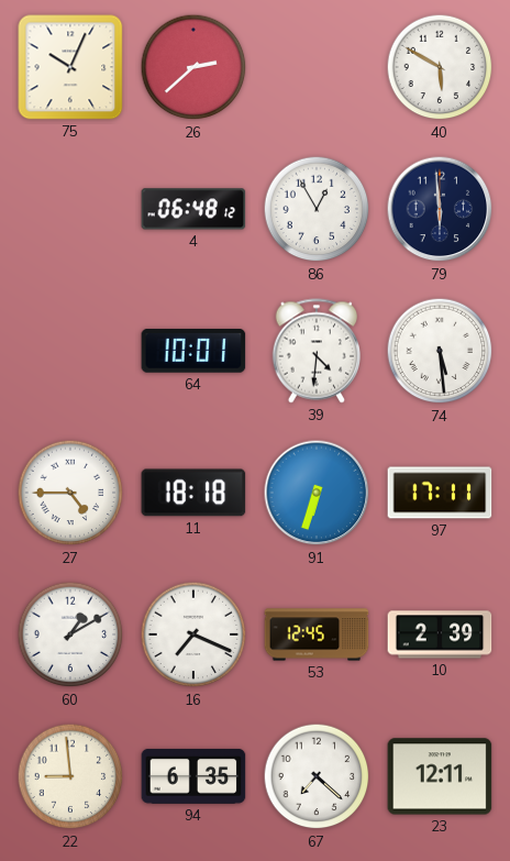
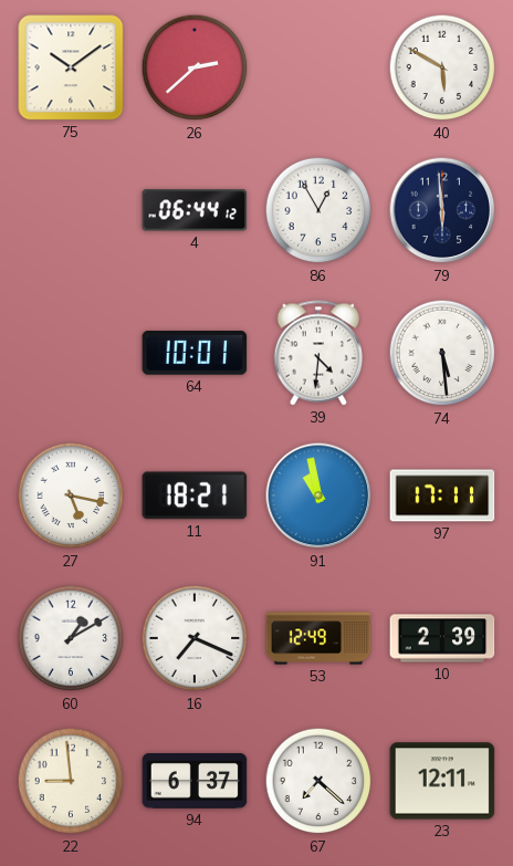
75: 10:04 -> 10:09
4: 06:48 -> 06:44
27: 4:45 -> 5:17
11: 18:18 -> 18:21
91: 6:33 -> 10:58
53: 12:45 -> 12:49
94: 6:35 -> 6:37
